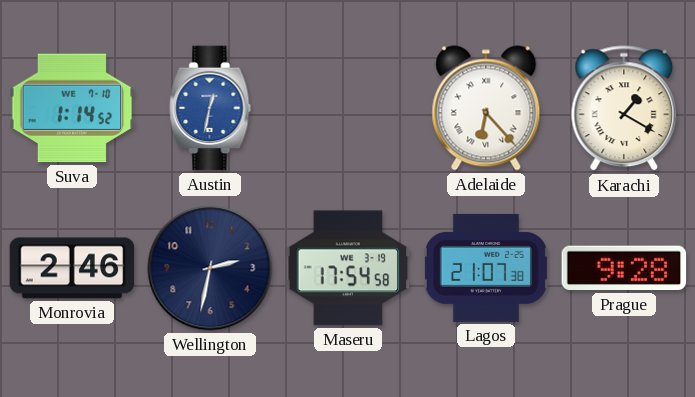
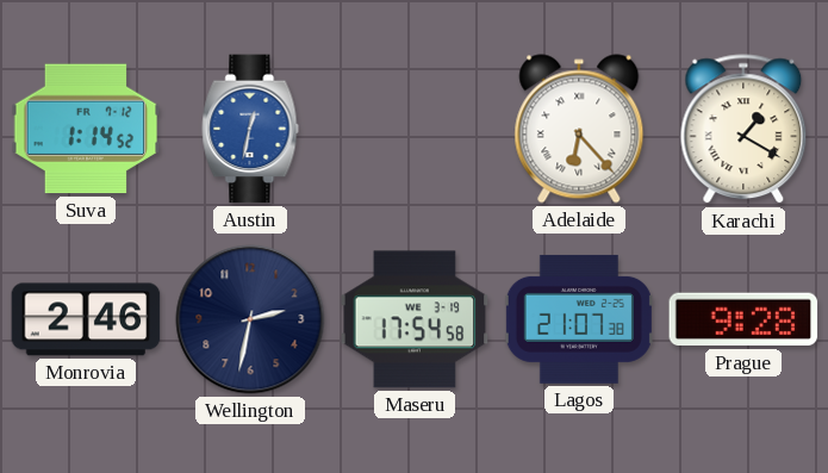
Suva date: WE 7-10 -> FR 7-12
